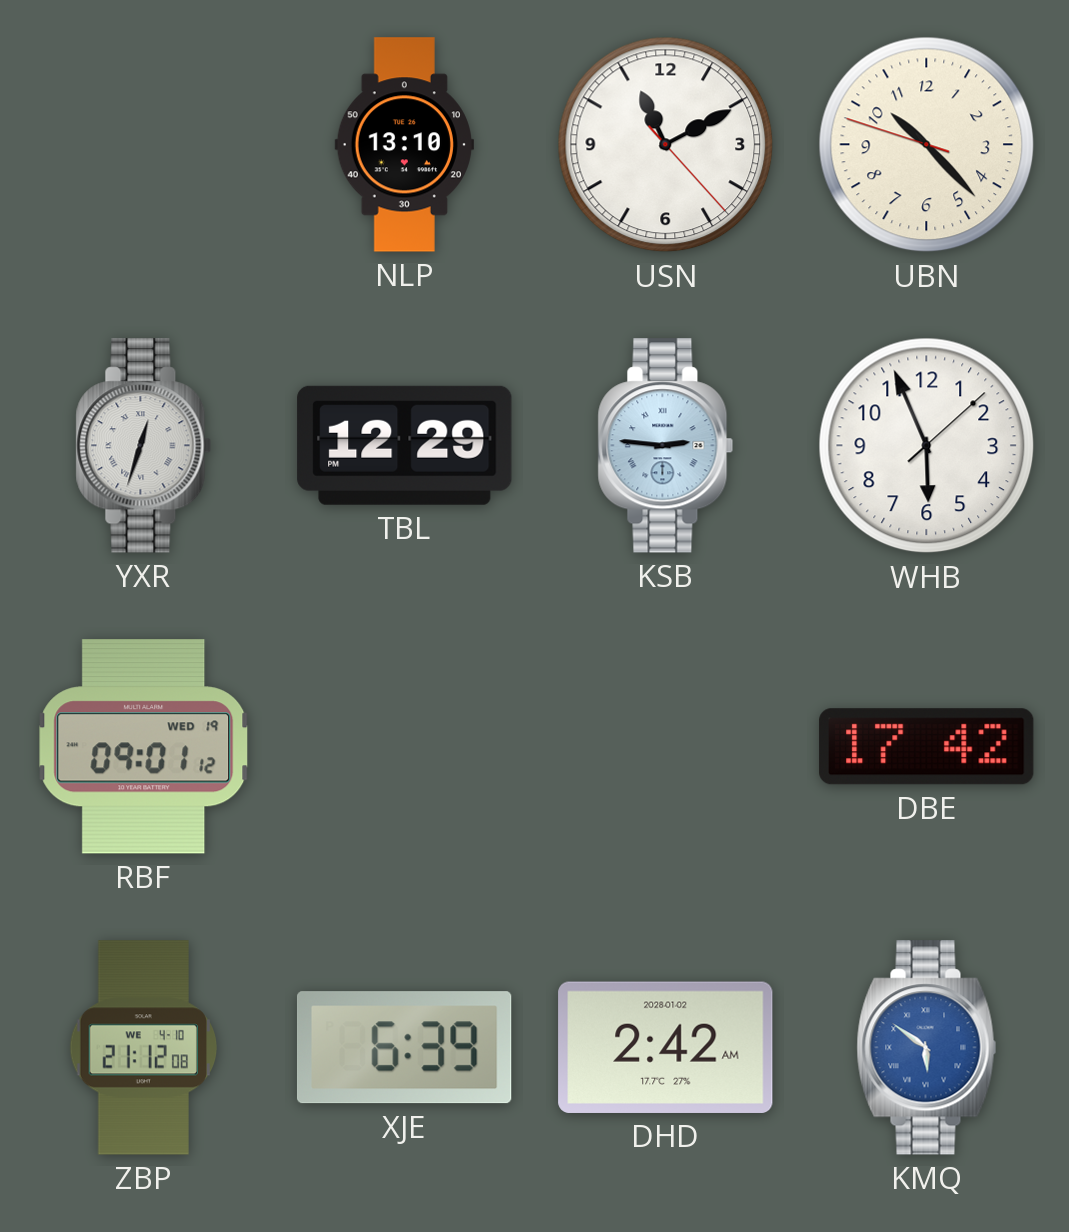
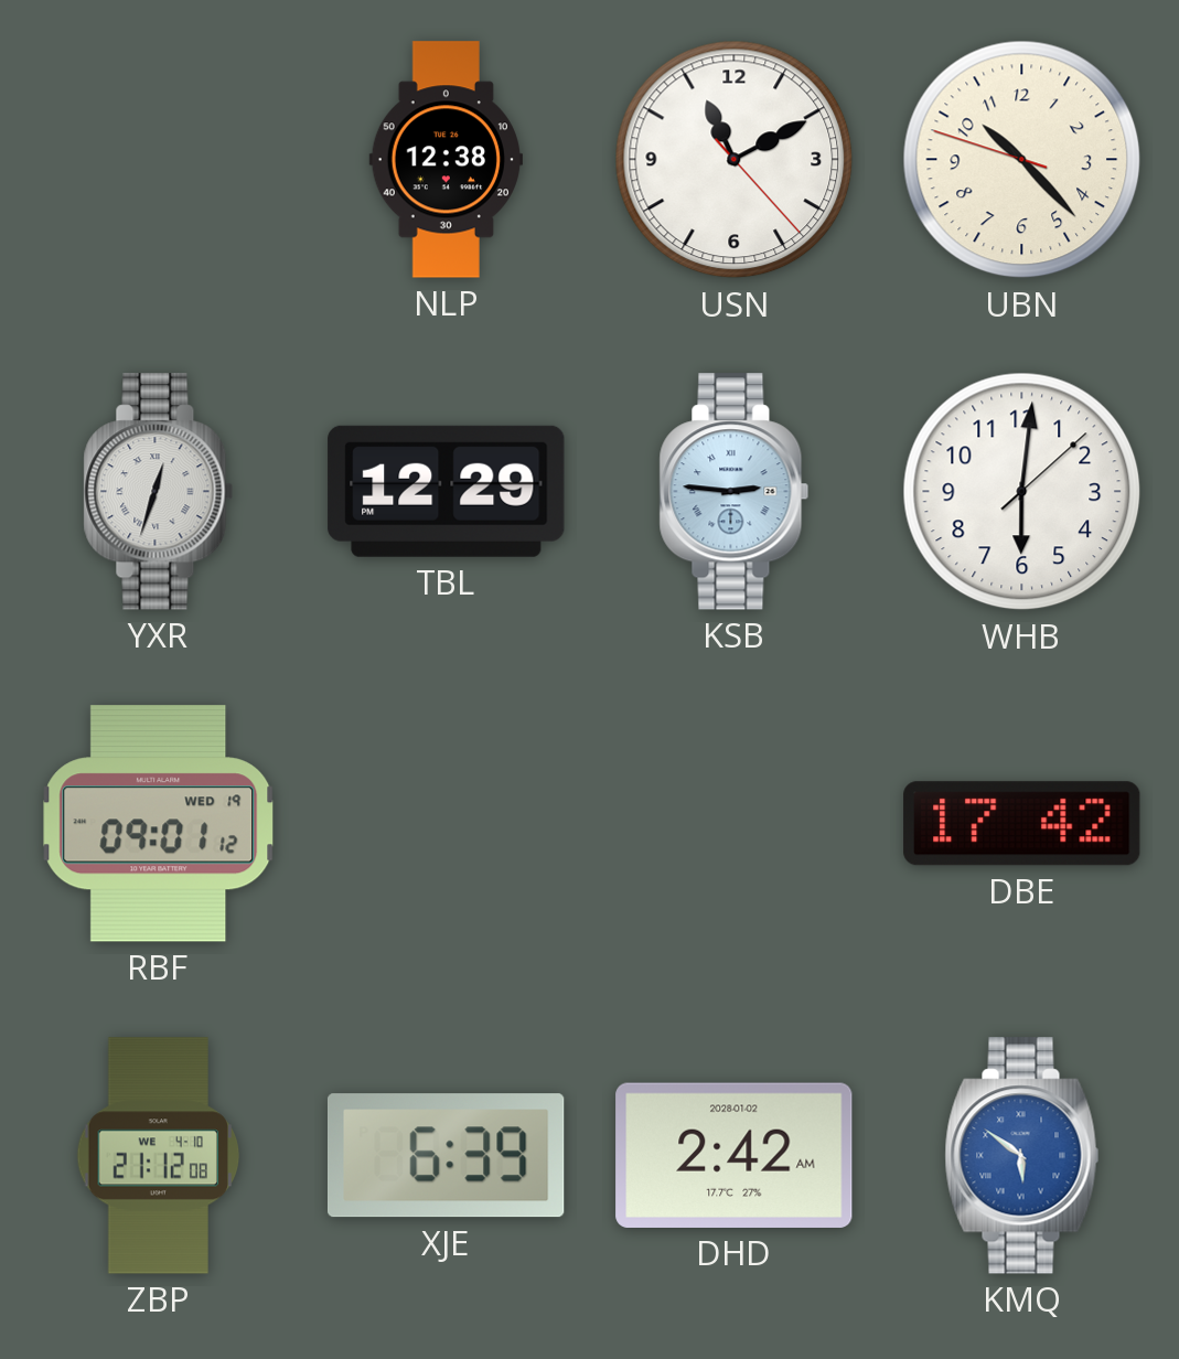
NLP: 13:10 -> 12:38
WHB: 5:56 -> 6:01
